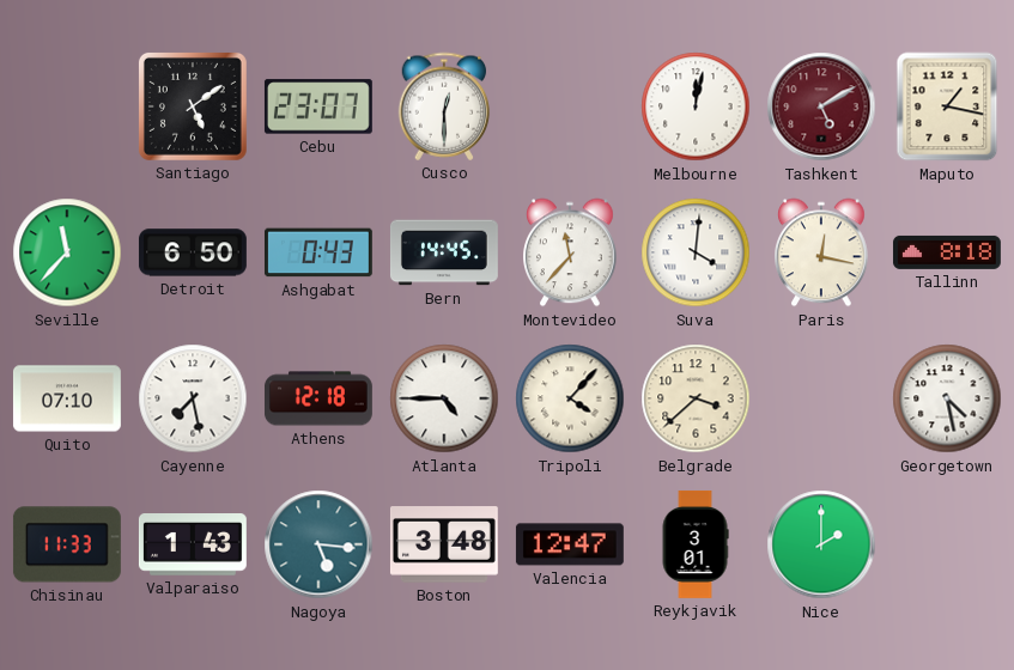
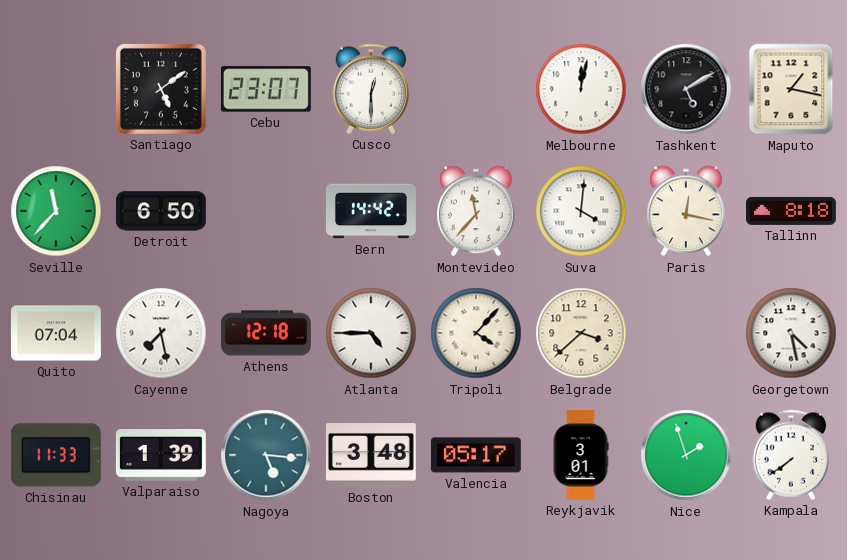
Tashkent dial: burgundy -> black
Ashgabat: 0:43 -> none
Bern: 14:45 -> 14:42
Quito: 07:10 -> 07:04
Valparaiso: 1:43 -> 1:39
Valencia: 12:47 -> 05:17
Nice: 2:00 -> 1:57
Kampala: none -> 7:39
